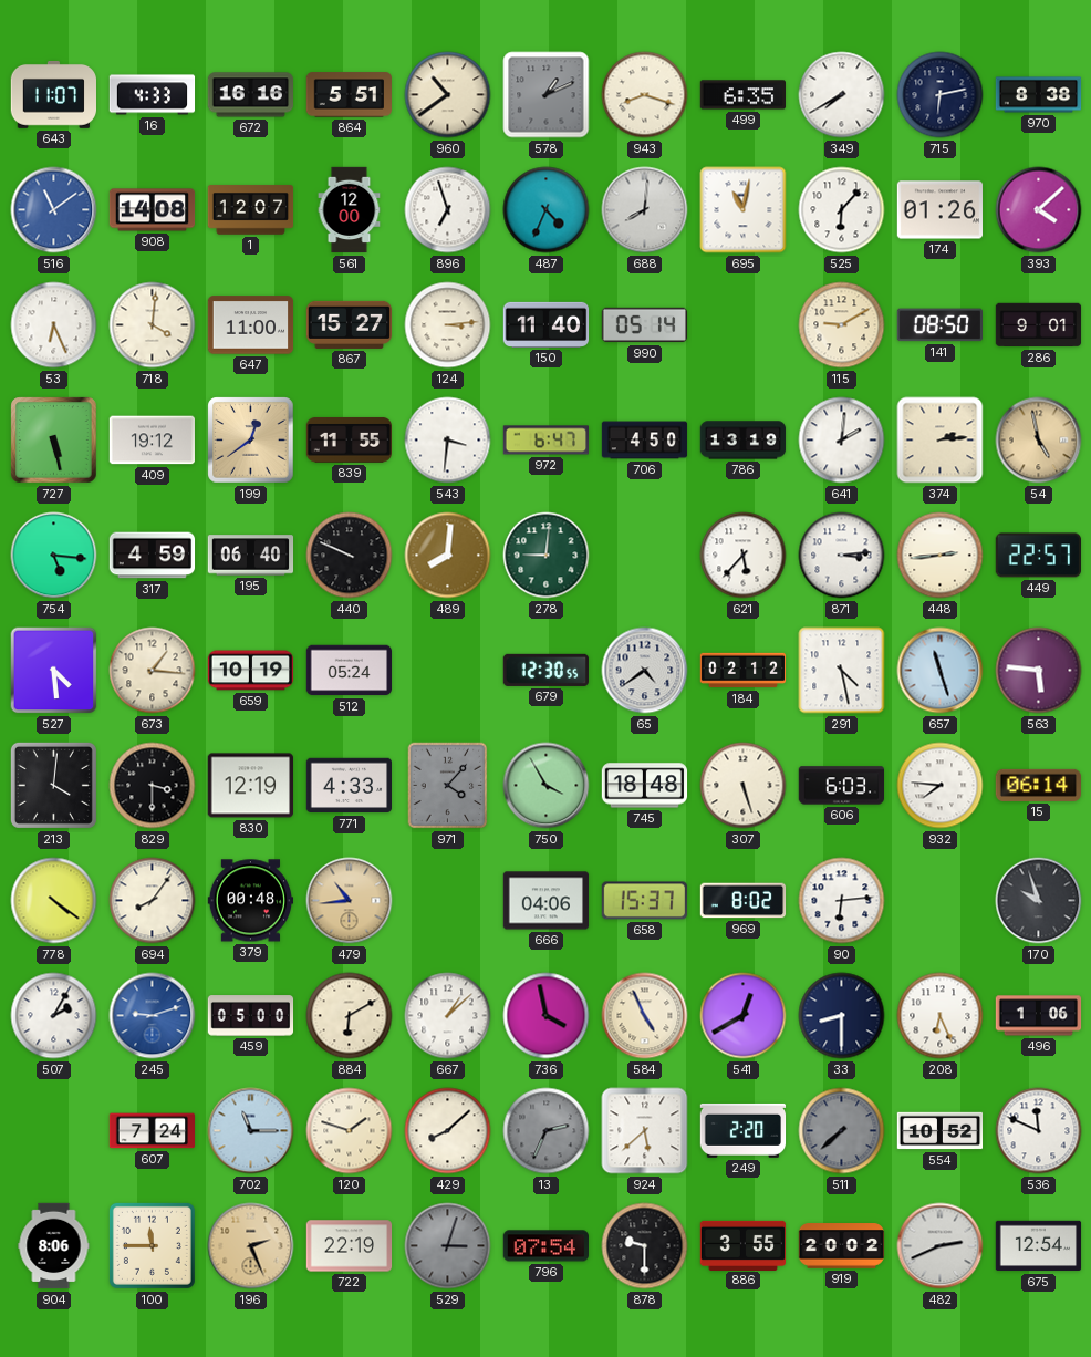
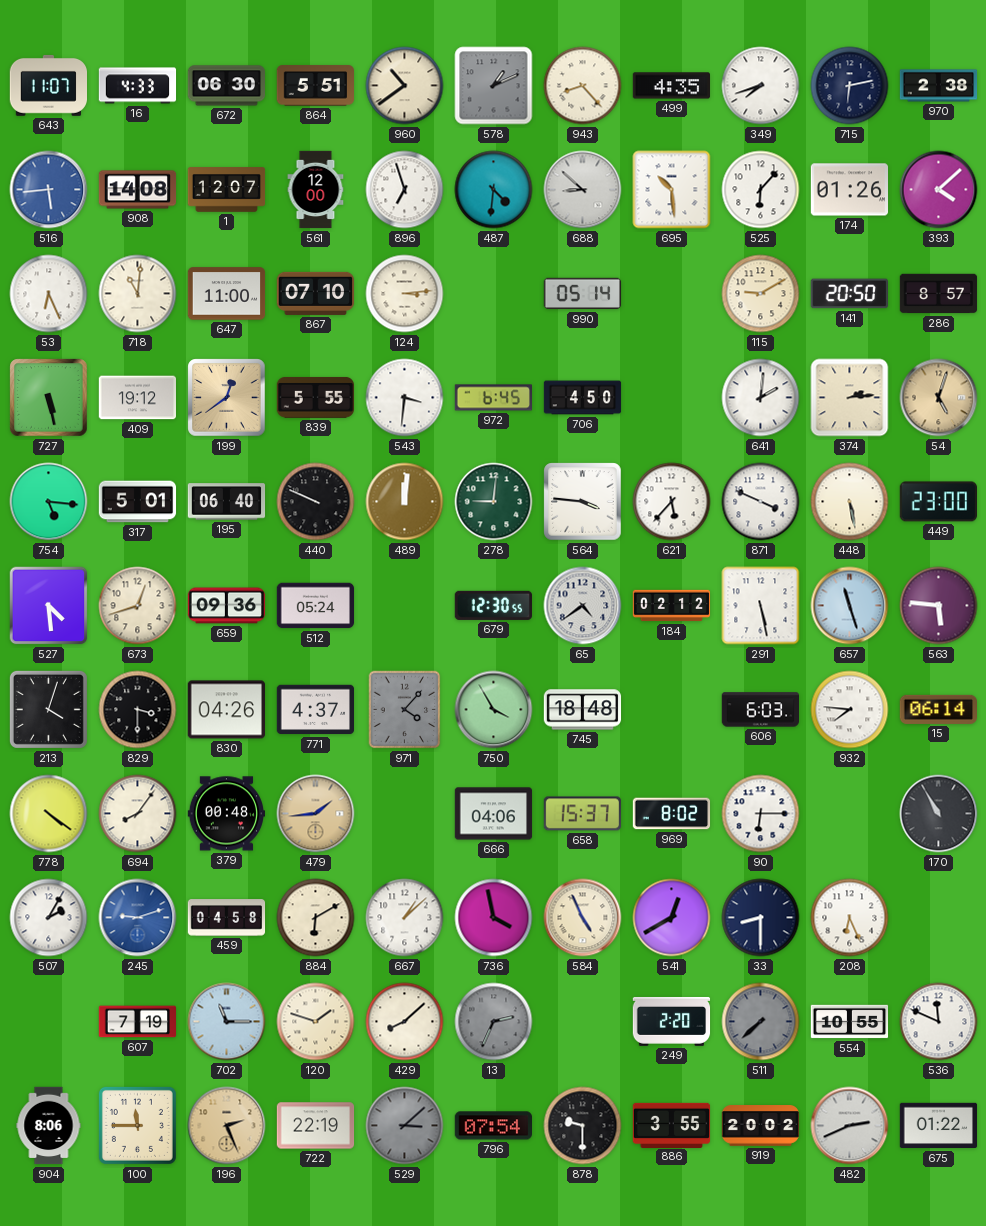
672: 16:16 -> 06:30
943: 8:18 -> 8:23
499: 6:35 -> 4:35
349: 7:40 -> 7:42
970: 8:38 -> 2:38
516: 11:09 -> 5:44
487: 4:34 -> 4:31
688: 8:01 -> 8:52
695: 11:02 -> 10:29
718: 4:01 -> 11:01
867: 15:27 -> 07:10
150: 11:40 -> none
141: 08:50 -> 20:50
286: 9:01 -> 8:57
839: 11:55 -> 5:55
972: 6:47 -> 6:45
786: 13:19 -> none
54: 4:58 -> 5:03
317: 4:59 -> 5:01
489: 8:01 -> 12:01
564: none -> 3:46
871: 3:14 -> 3:49
448: 2:44 -> 5:28
449: 22:57 -> 23:00
673: 1:16 -> 12:42
659: 10:19 -> 09:36
291: 4:28 -> 5:28
213: 4:01 -> 4:03
830: 12:19 -> 04:26
771: 4:33 -> 4:37
307: 5:27 -> none
479: 10:44 -> 1:44
90: 6:14 -> 6:15
170: 9:57 -> 10:55
459: 05:00 -> 04:58
496: 1:06 -> none
607: 7:24 -> 7:19
924: 5:38 -> none
554: 10:52 -> 10:55
529: 3:03 -> 3:08
675: 12:54 -> 01:22
